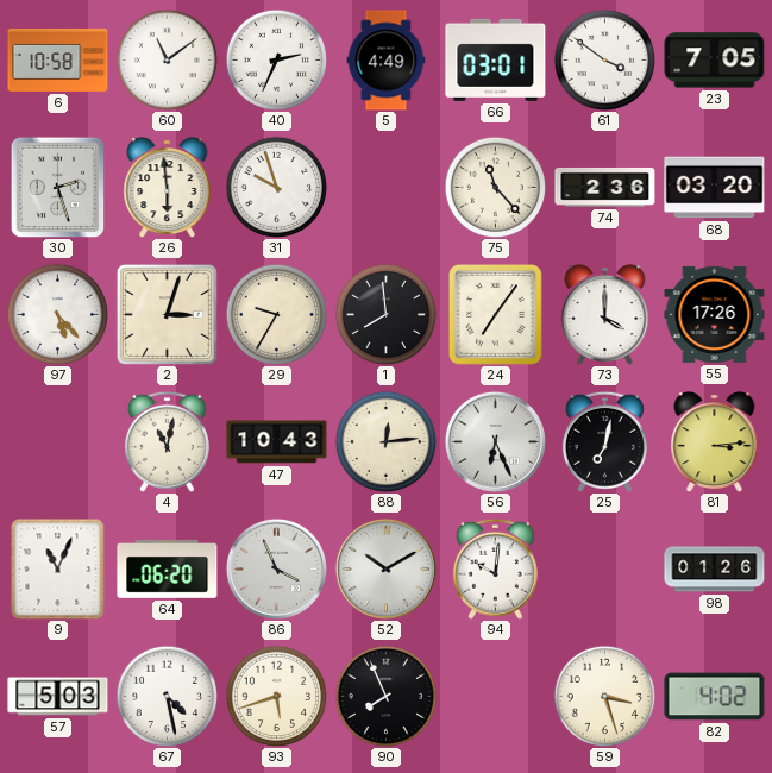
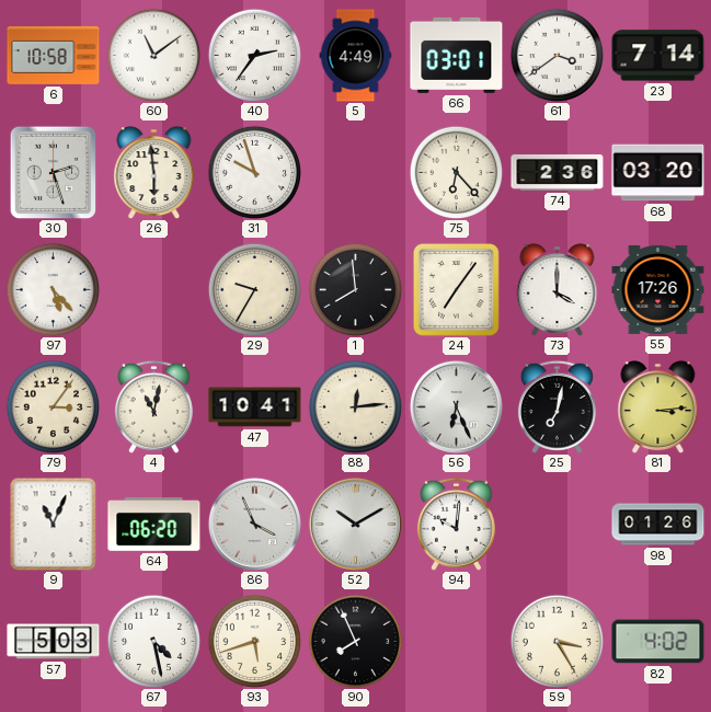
40: 2:34 -> 2:36
61: 3:51 -> 3:39
23: 7:05 -> 7:14
75: 11:23 -> 6:23
2: 3:03 -> none
79: none -> 3:06
47: 10:43 -> 10:41
59: 3:27 -> 3:25
